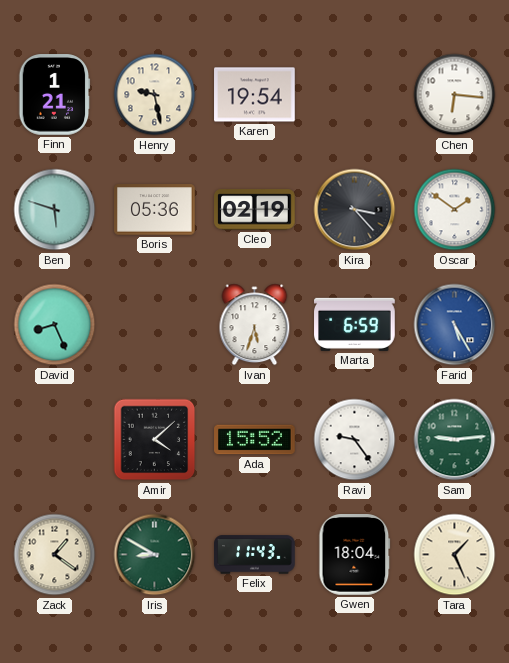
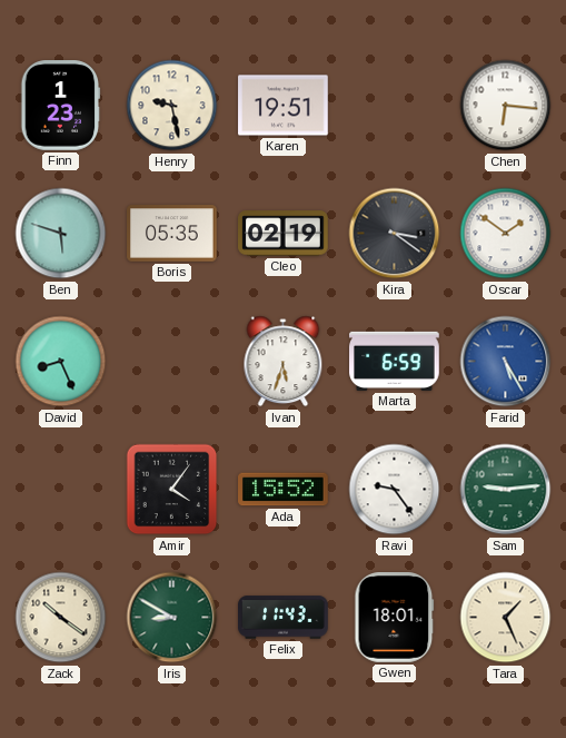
Finn: 1:21 -> 1:23
Karen: 19:54 -> 19:51
Boris: 05:36 -> 05:35
Kira: 3:23 -> 3:21
Amir: 4:08 -> 4:06
Zack: 1:21 -> 10:21
Gwen: 18:04 -> 18:01
